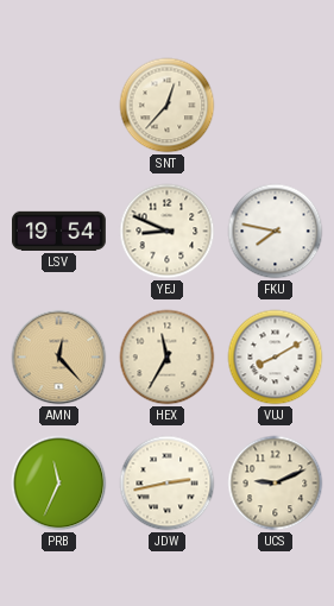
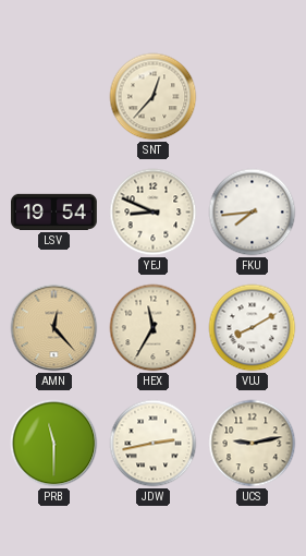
FKU: 7:47 -> 7:44
PRB: 11:34 -> 11:30
UCS: 9:11 -> 9:13
